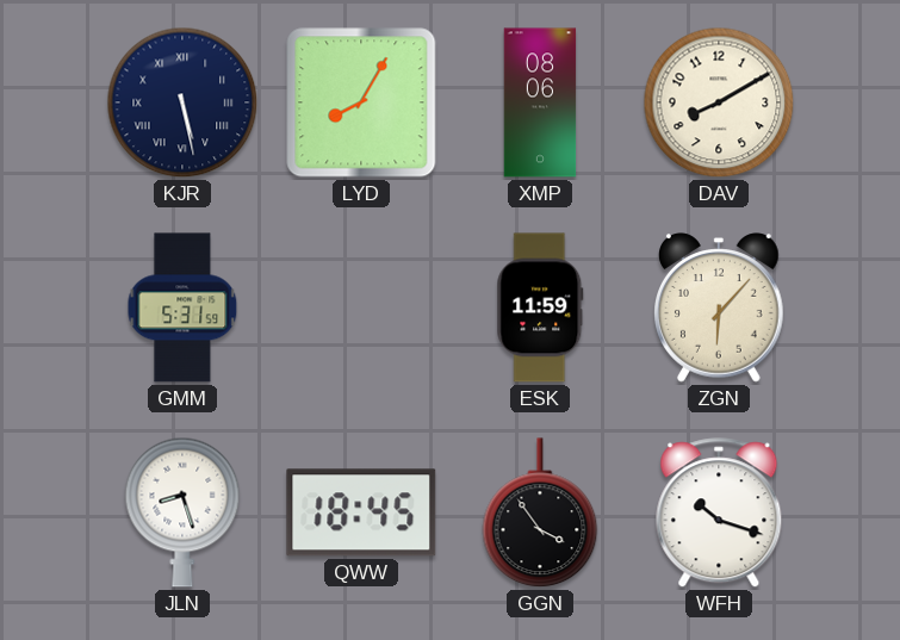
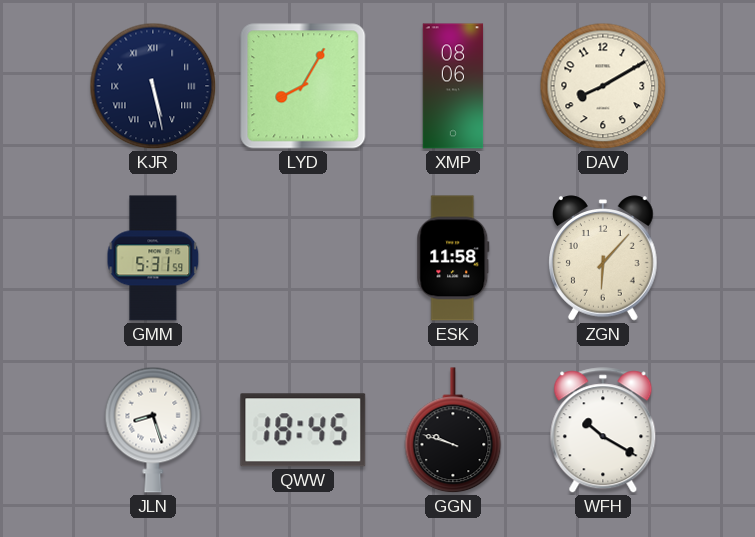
ESK: 11:59 -> 11:58
GGN: 3:54 -> 9:48
WFH: 10:18 -> 10:20
